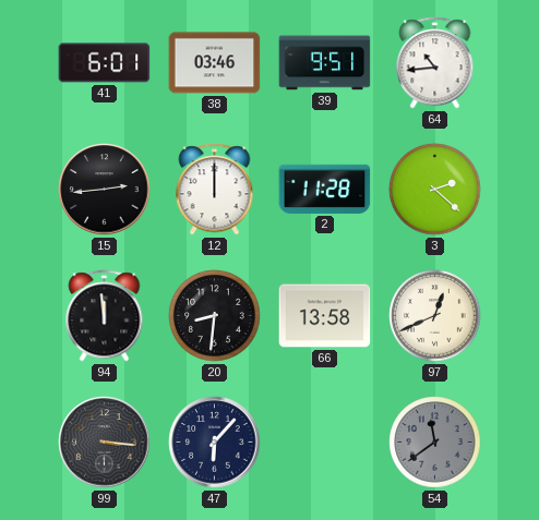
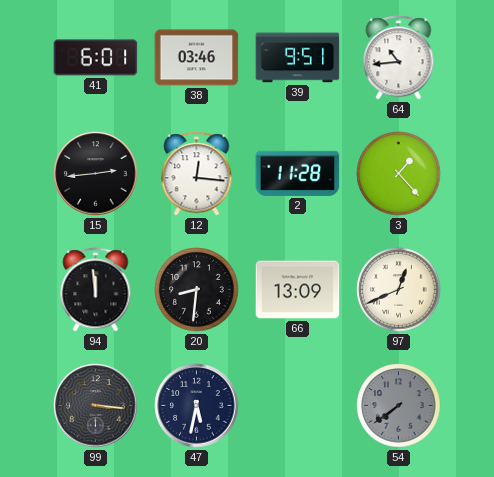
12: 12:00 -> 12:16
3: 2:22 -> 1:23
66: 13:58 -> 13:09
47: 6:07 -> 5:32
54: 11:39 -> 7:39
